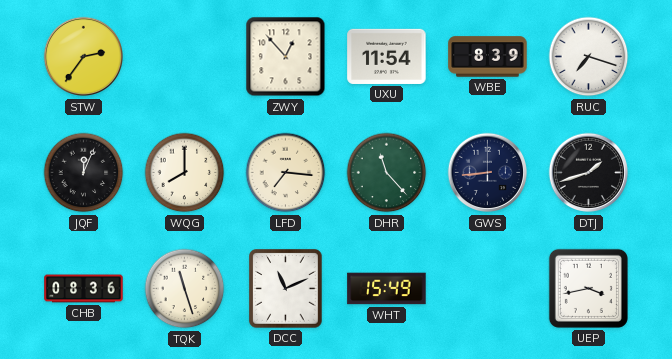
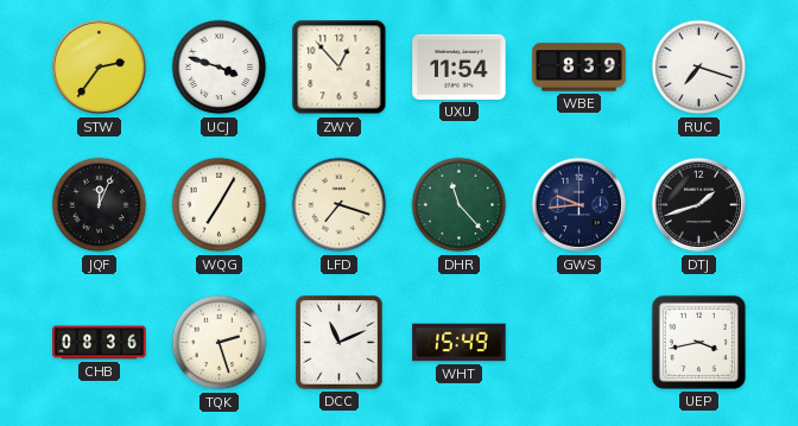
UCJ: none -> 3:48
WQG: 8:00 -> 7:05
LFD: 7:16 -> 7:18
GWS: 8:44 -> 9:44
TQK: 11:27 -> 2:27
